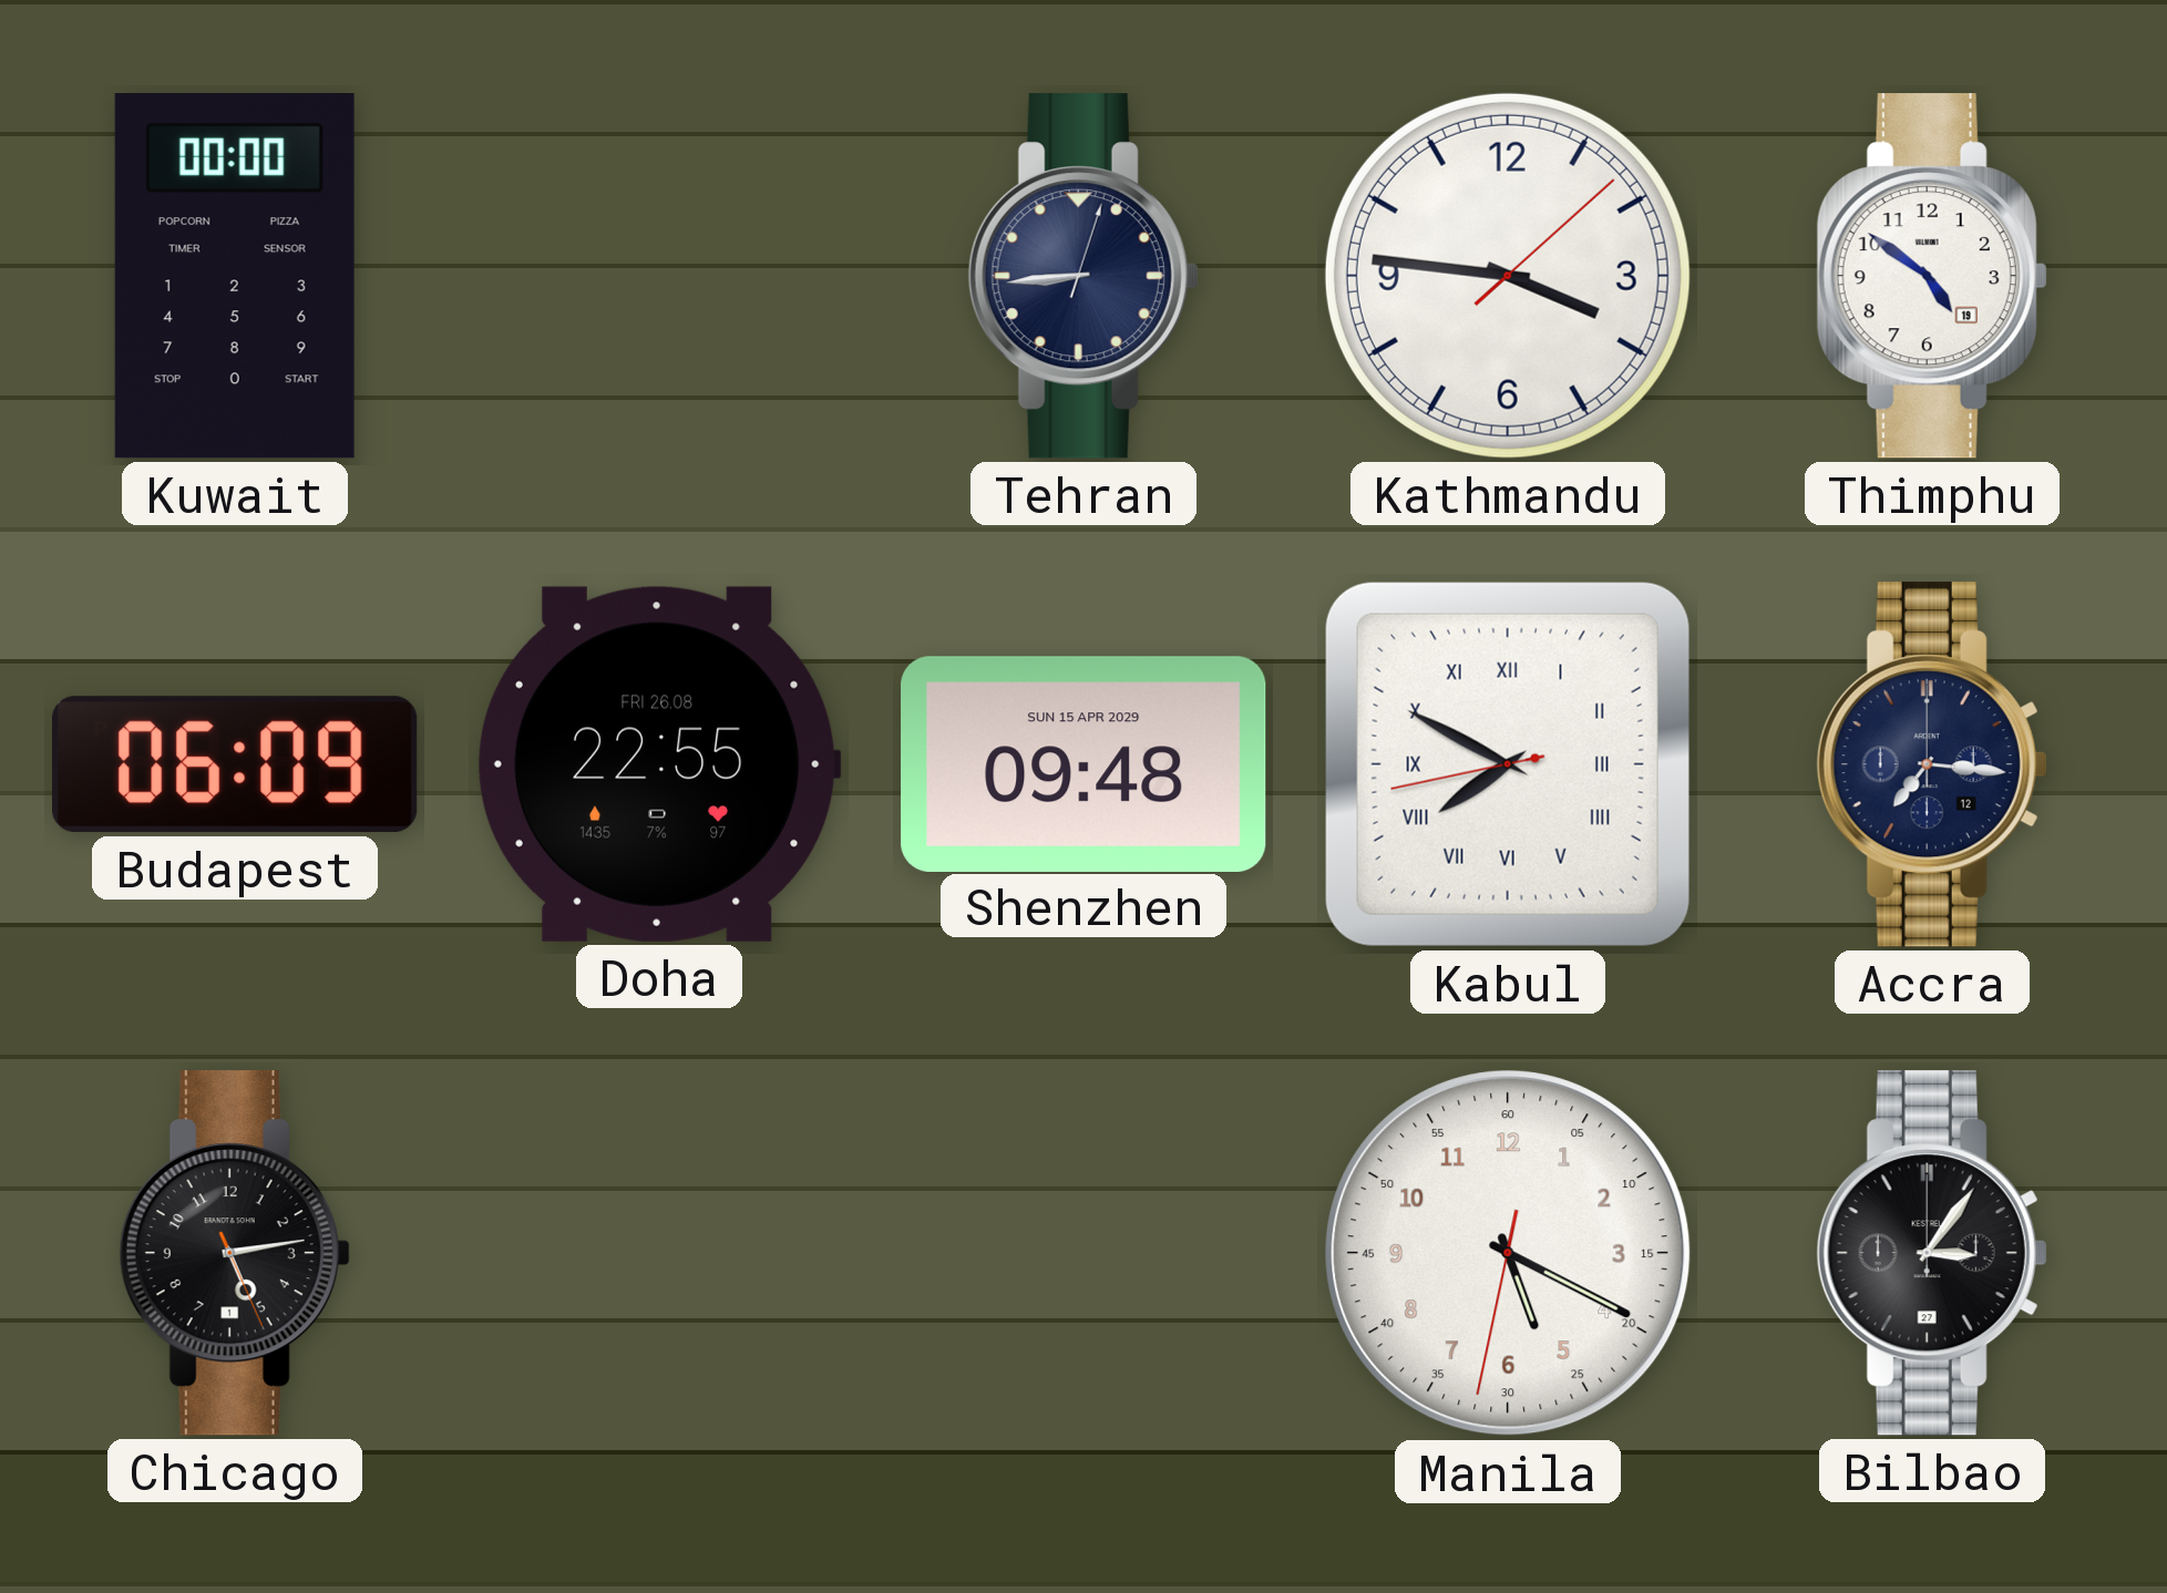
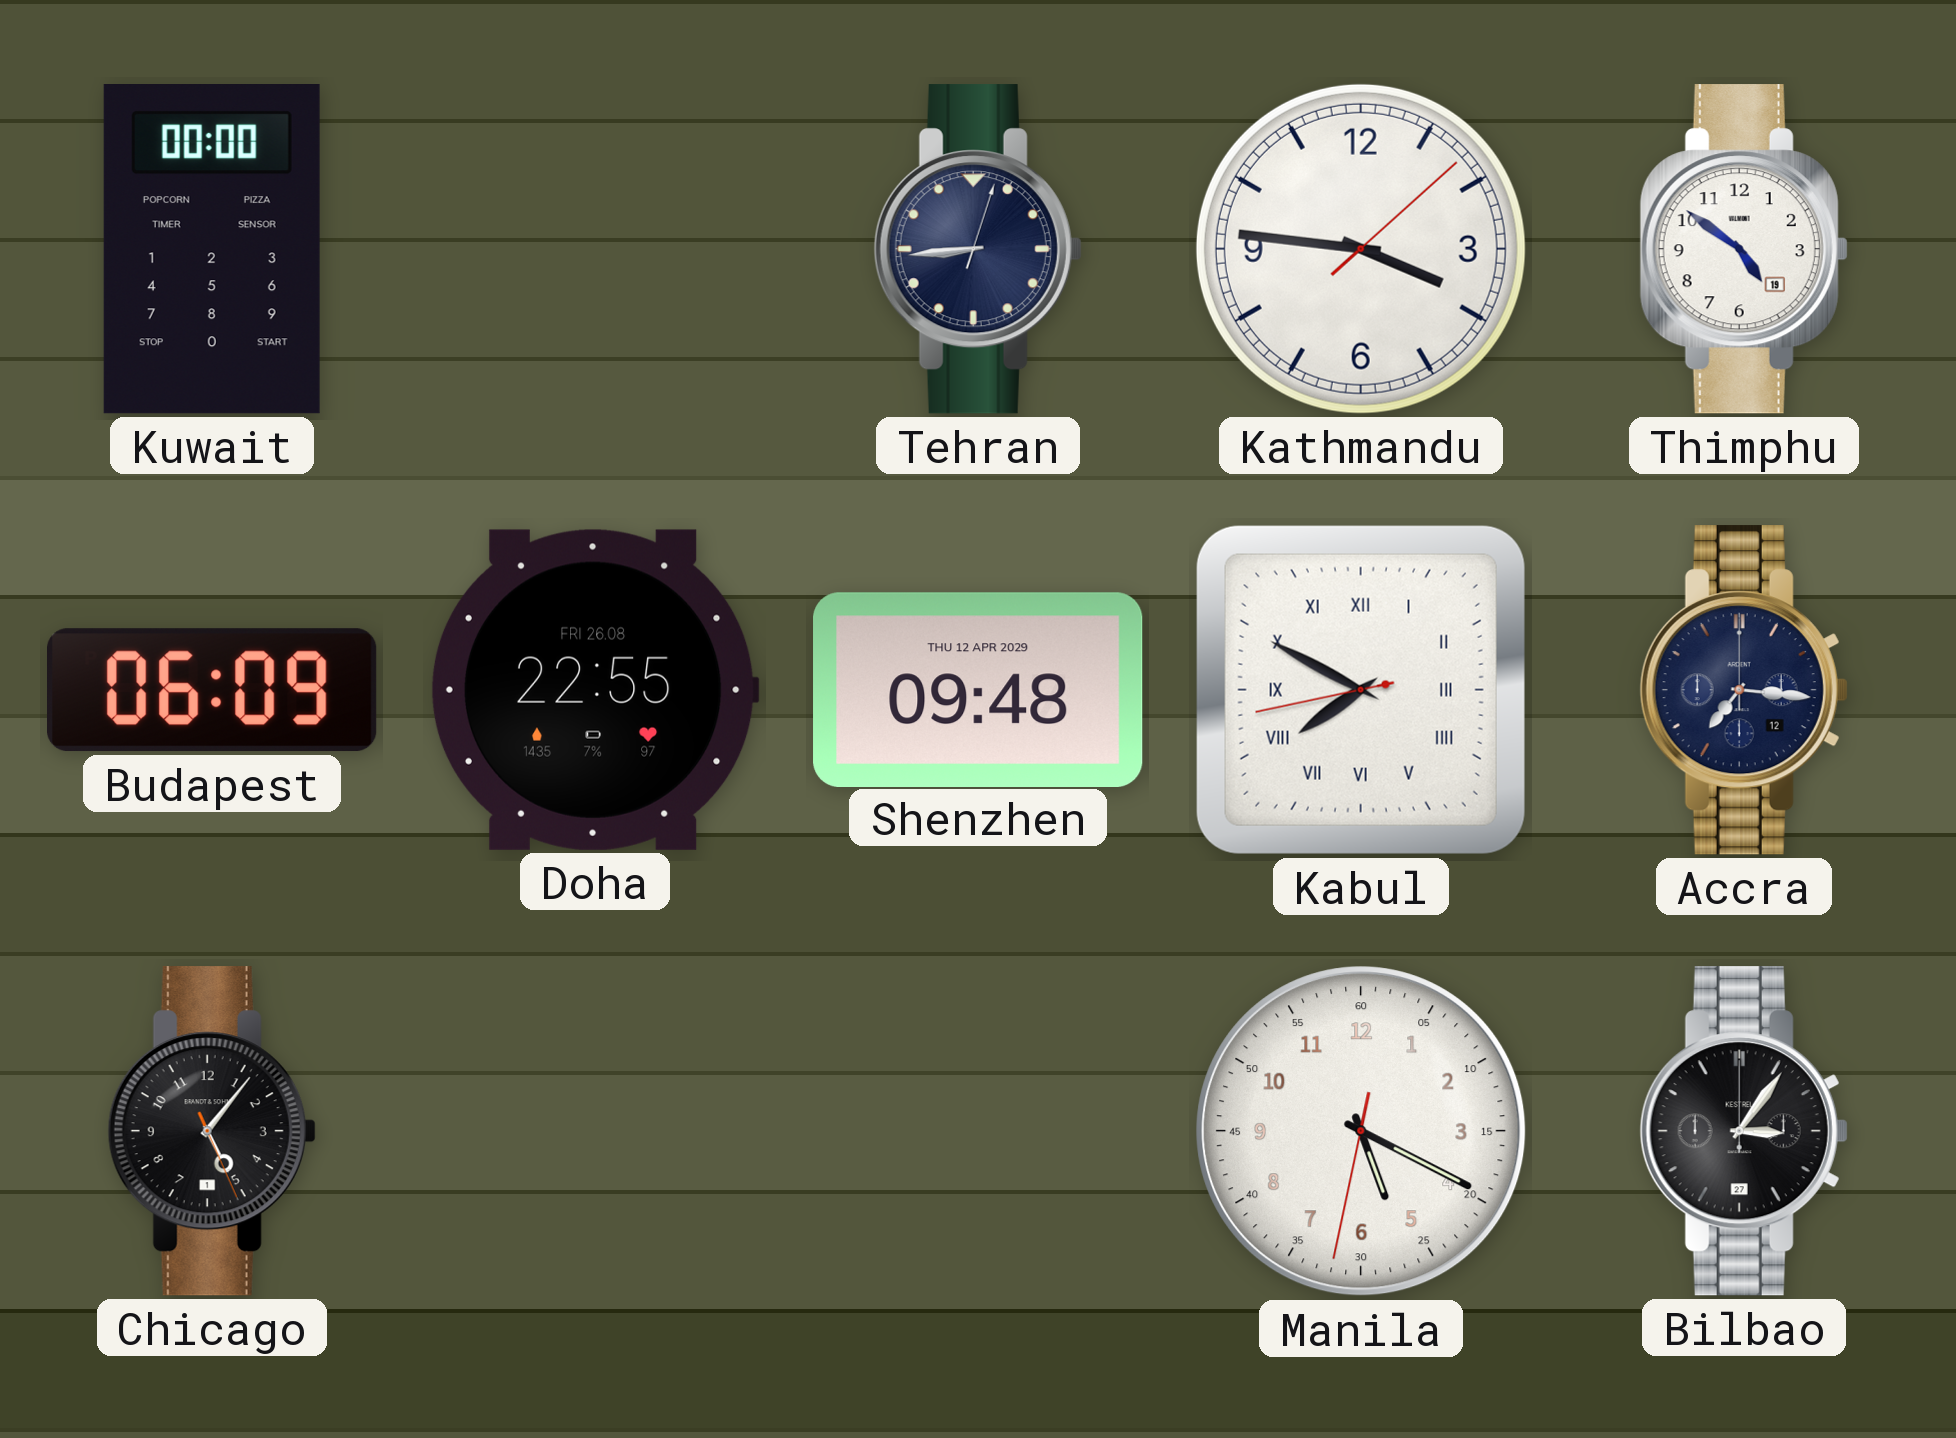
Shenzhen date: SUN 15 APR 2029 -> THU 12 APR 2029
Chicago: 5:13 -> 5:06
